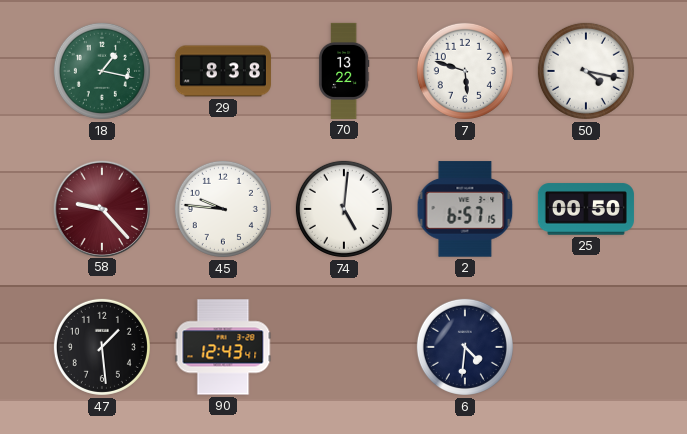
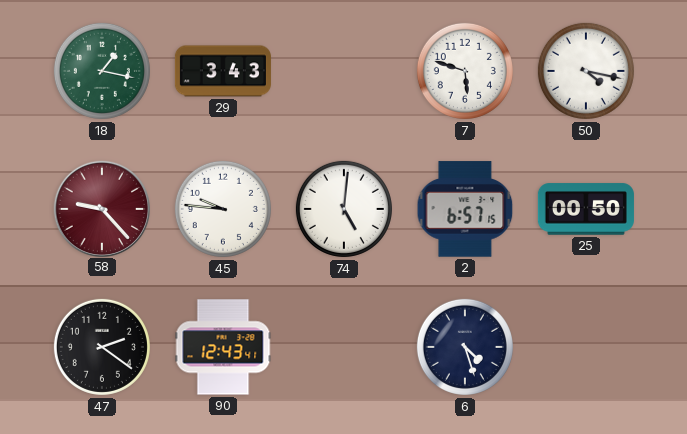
29: 8:38 -> 3:43
70: 13:22 -> none
47: 1:29 -> 2:21
6: 4:31 -> 4:27
